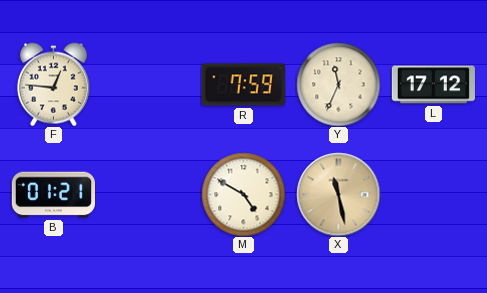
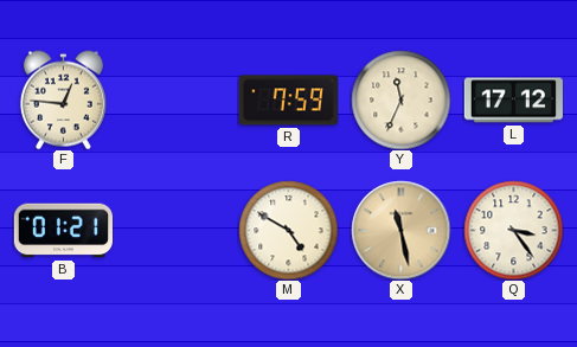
Q: none -> 3:24
